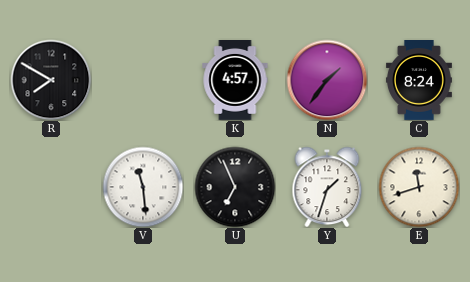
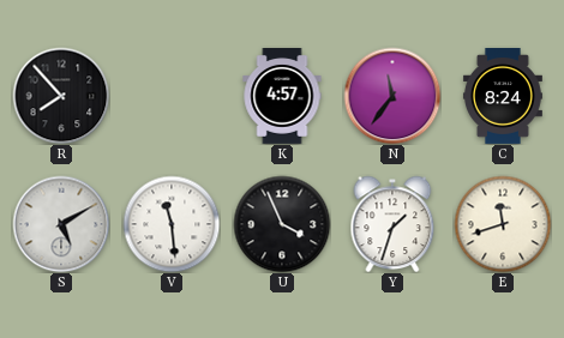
R: 7:50 -> 7:53
N: 1:36 -> 11:36
S: none -> 5:10
U: 6:56 -> 3:56
